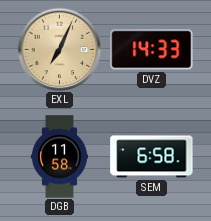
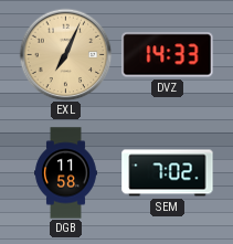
SEM: 6:58 -> 7:02
